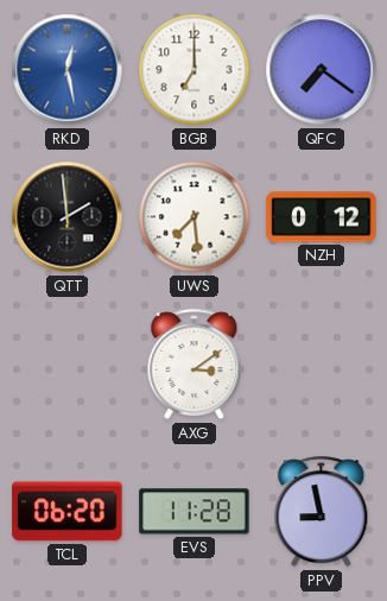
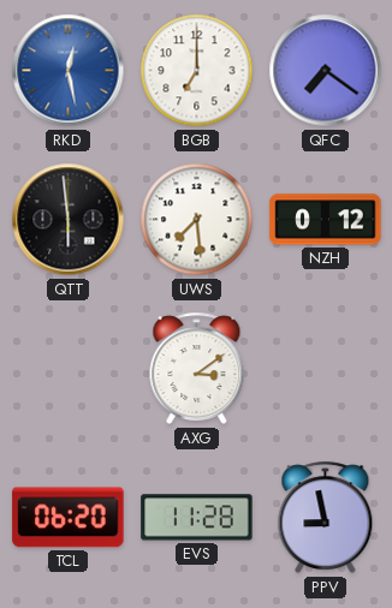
QTT: 1:59 -> 5:59
